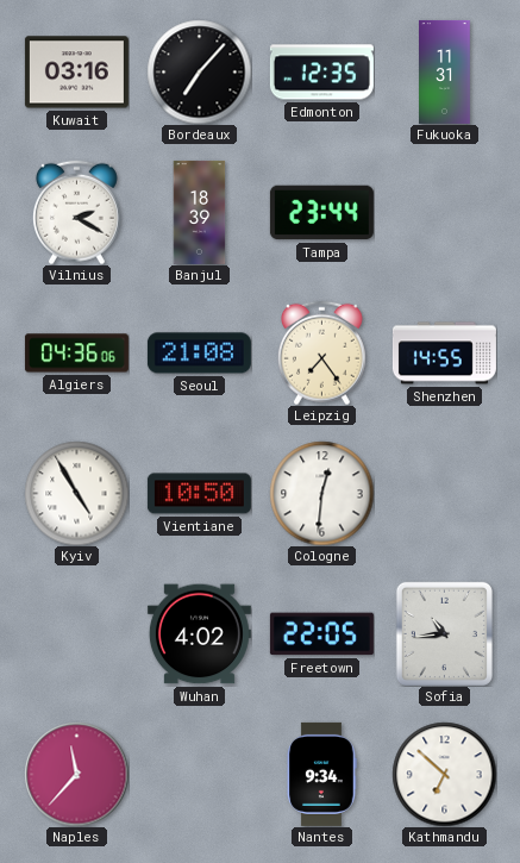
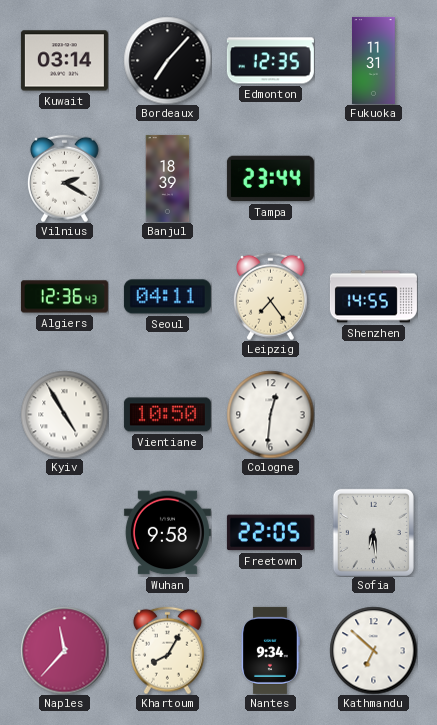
Kuwait: 03:16 -> 03:14
Algiers: 04:36 -> 12:36
Seoul: 21:08 -> 04:11
Wuhan: 4:02 -> 9:58
Sofia: 10:44 -> 6:29
Khartoum: none -> 8:05
